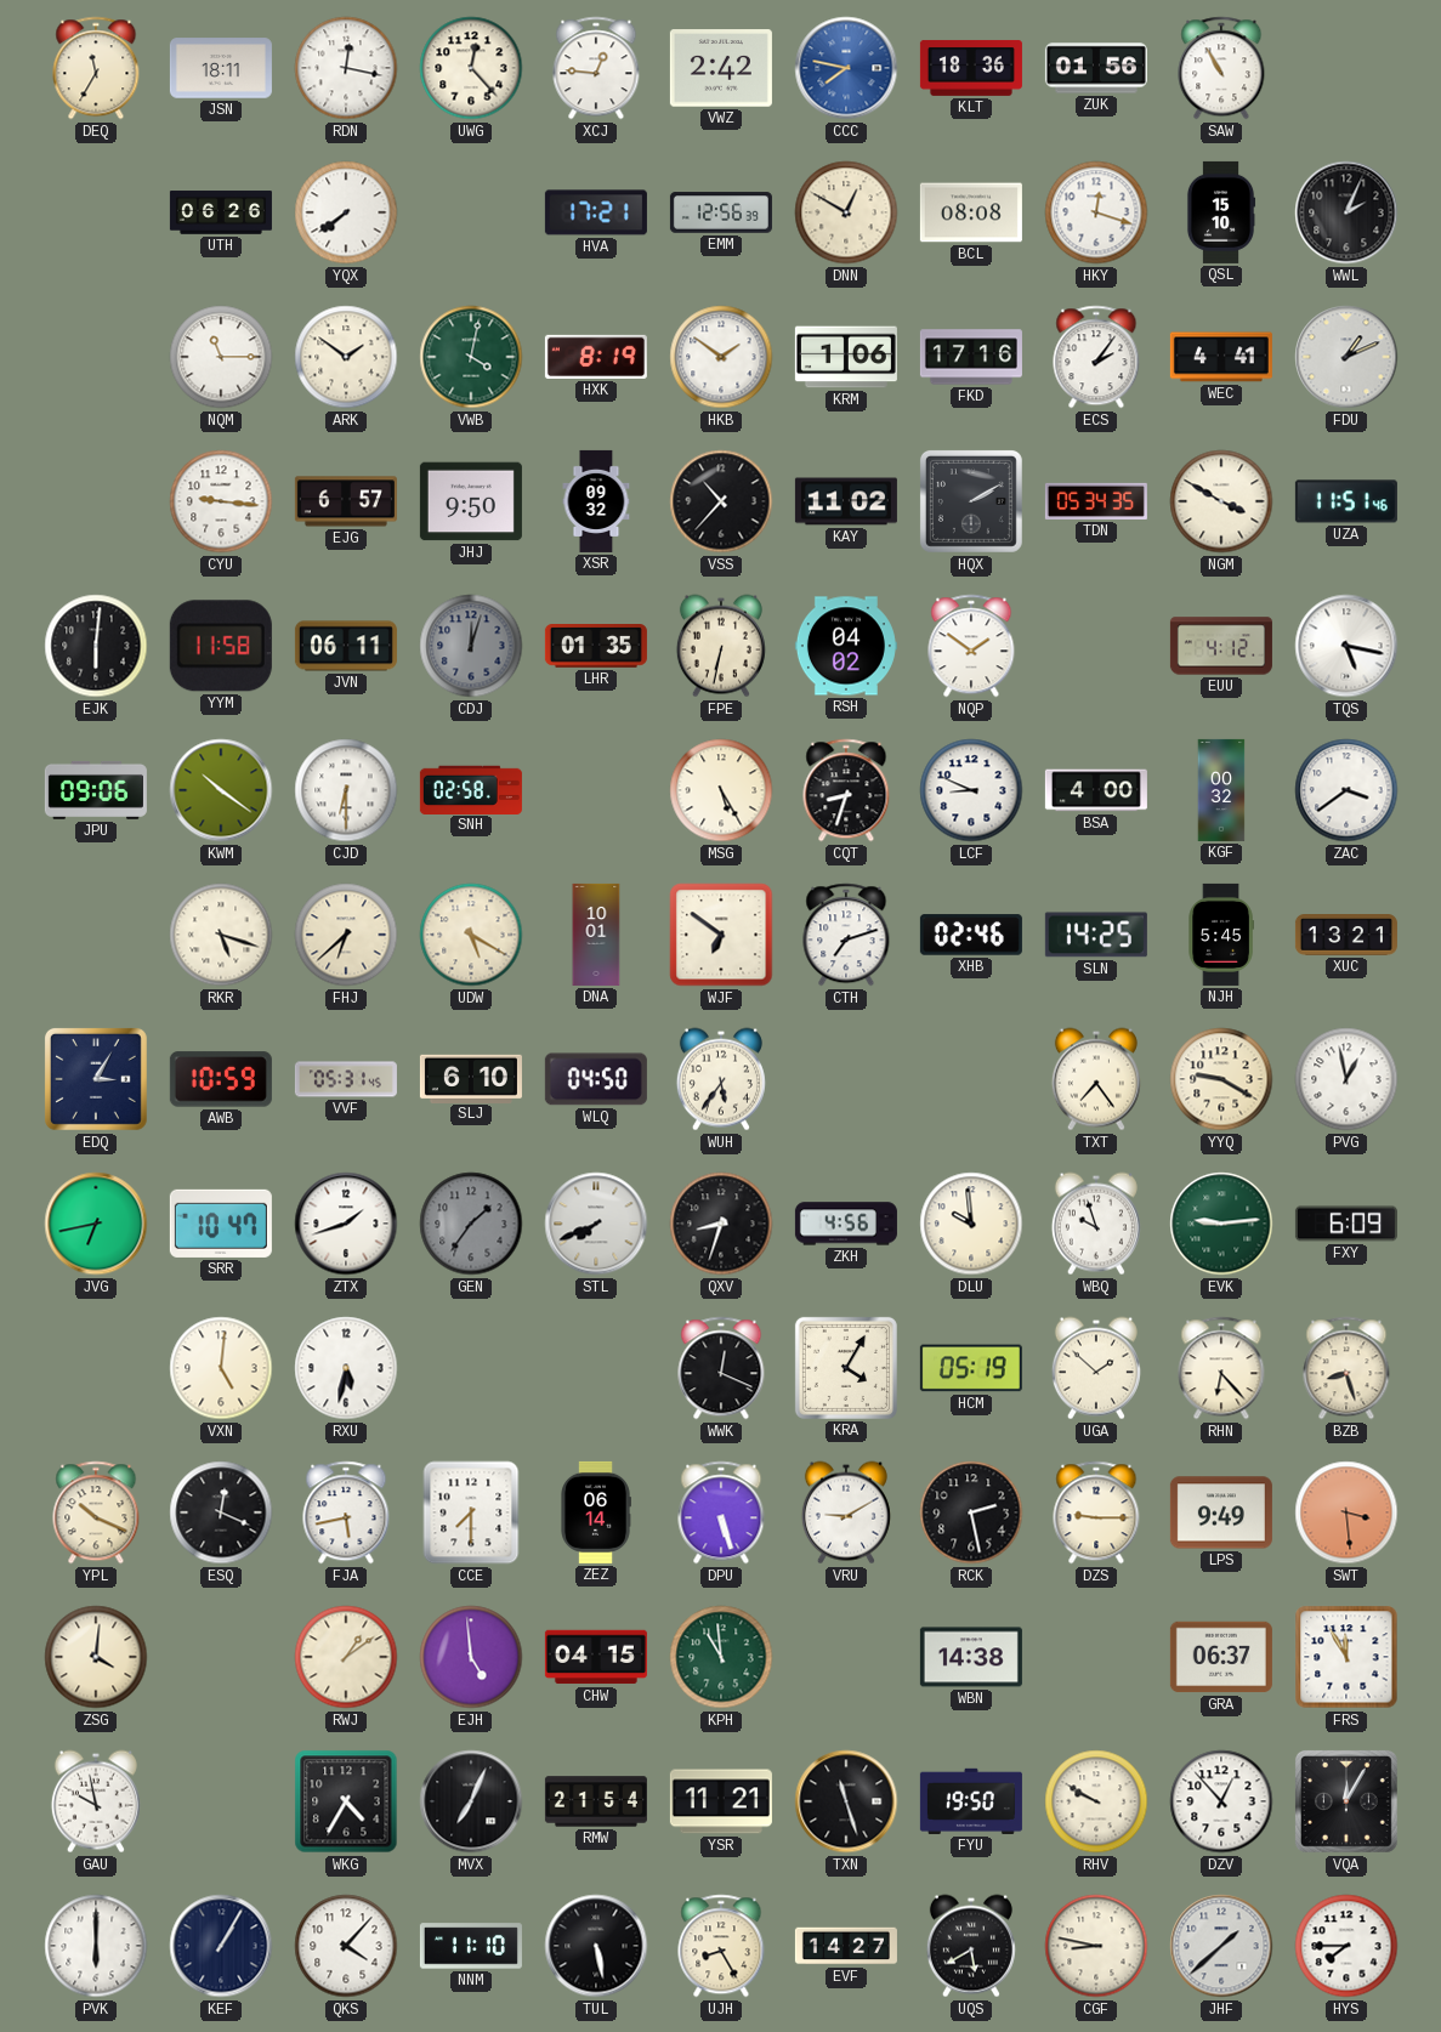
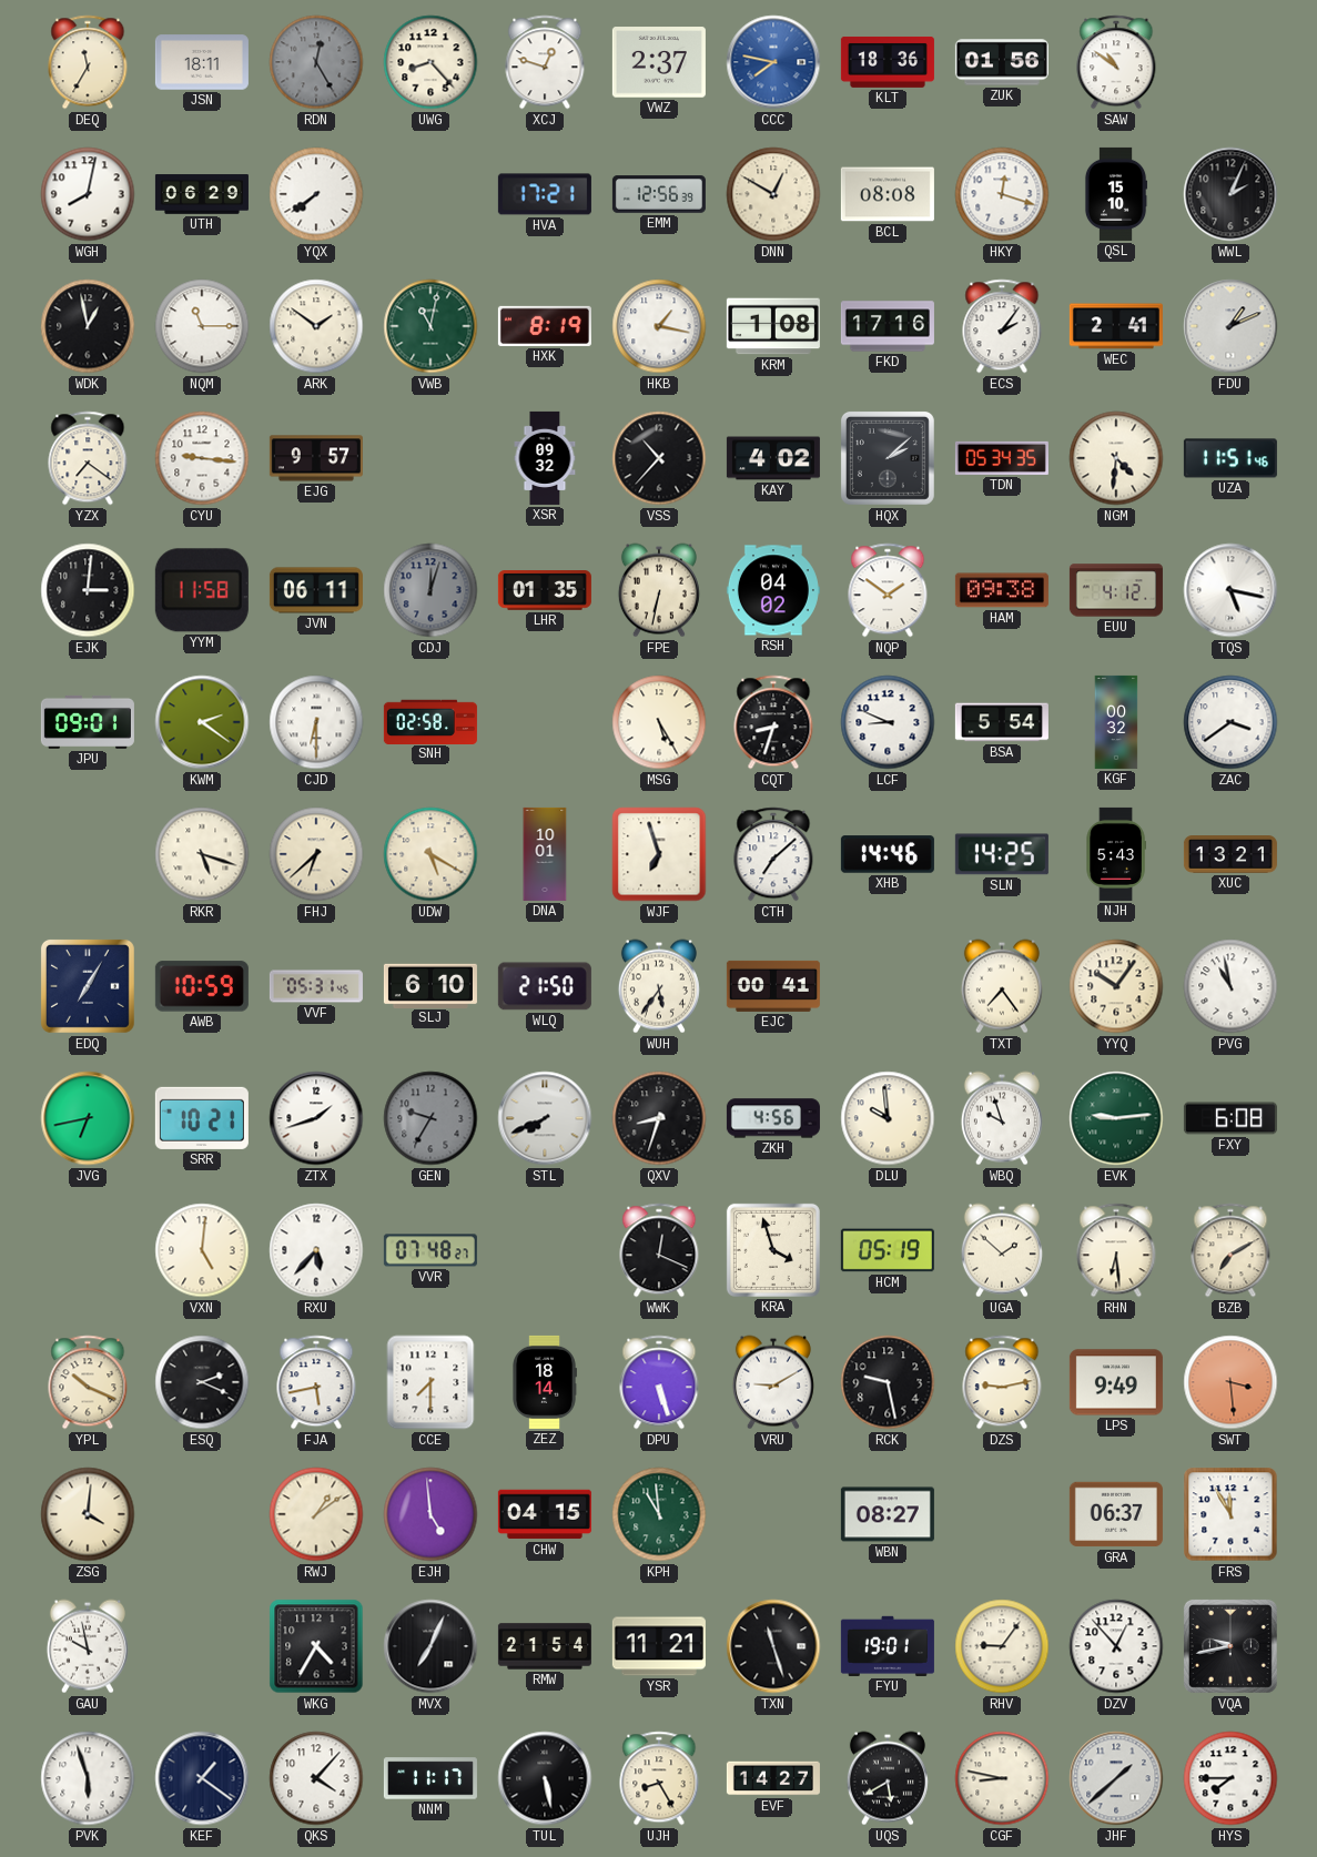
RDN: 12:17 -> 12:25
RDN dial: white -> grey
UWG: 12:23 -> 8:23
XCJ: 12:46 -> 12:48
VWZ: 2:42 -> 2:37
SAW: 10:55 -> 10:51
WGH: none -> 8:02
UTH: 06:26 -> 06:29
WDK: none -> 12:58
VWB: 4:02 -> 11:02
HKB: 1:51 -> 1:17
KRM: 1:06 -> 1:08
WEC: 4:41 -> 2:41
YZX: none -> 7:21
EJG: 6:57 -> 9:57
JHJ: 9:50 -> none
KAY: 11:02 -> 4:02
HQX: 2:10 -> 2:08
NGM: 3:50 -> 4:31
EJK: 6:01 -> 3:01
HAM: none -> 09:38
JPU: 09:06 -> 09:01
KWM: 10:21 -> 2:21
BSA: 4:00 -> 5:54
WJF: 6:51 -> 6:57
CTH: 7:12 -> 7:08
XHB: 02:46 -> 14:46
NJH: 5:45 -> 5:43
EDQ: 3:05 -> 7:05
WLQ: 04:50 -> 21:50
EJC: none -> 00:41
YYQ: 9:20 -> 10:06
PVG: 12:58 -> 10:58
SRR: 10:47 -> 10:21
GEN: 1:36 -> 9:35
FXY: 6:09 -> 6:08
RXU: 5:32 -> 5:37
VVR: none -> 07:48
KRA: 4:05 -> 3:57
RHN: 6:23 -> 6:29
BZB: 8:27 -> 7:10
ESQ: 12:19 -> 2:19
ZEZ: 06:14 -> 18:14
RCK: 2:28 -> 9:28
DZS: 9:15 -> 9:13
WBN: 14:38 -> 08:27
FYU: 19:50 -> 19:01
RHV: 9:50 -> 9:06
VQA: 12:05 -> 9:43
PVK: 6:00 -> 5:57
KEF: 1:05 -> 1:21
NNM: 11:10 -> 11:17
